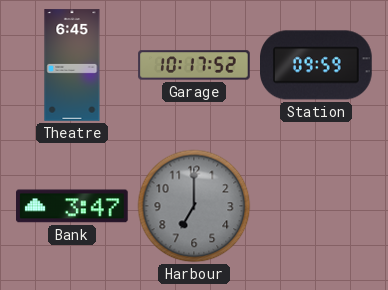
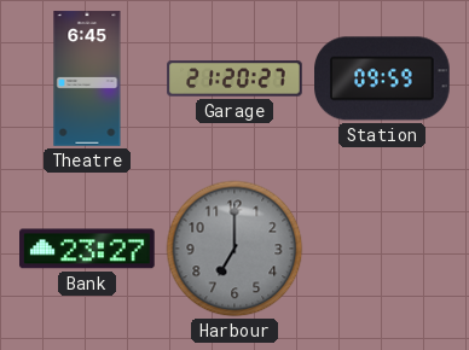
Garage: 10:17 -> 21:20
Bank: 3:47 -> 23:27
